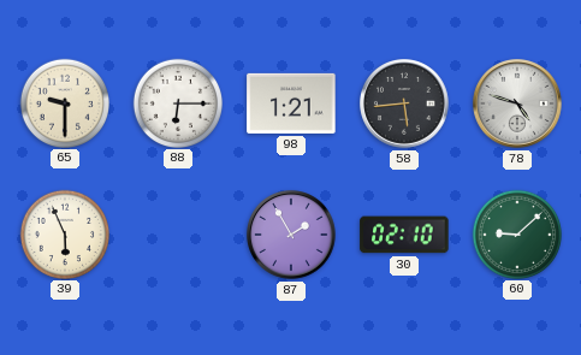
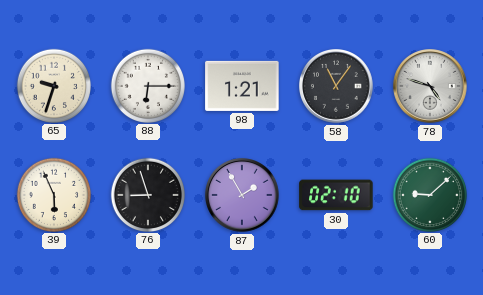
65: 9:30 -> 9:33
58: 5:44 -> 11:06
76: none -> 8:57
